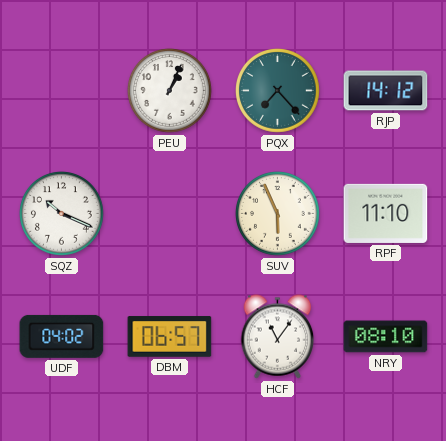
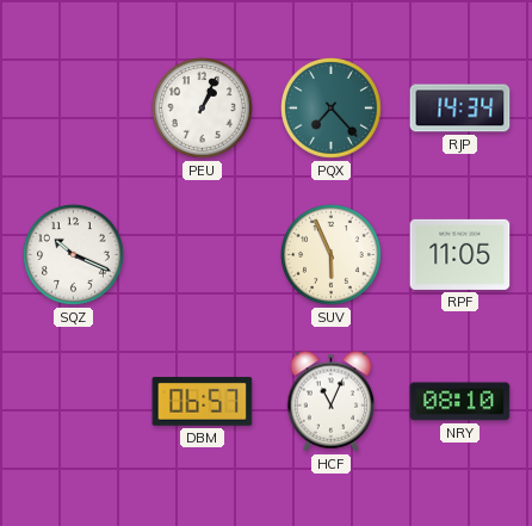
RJP: 14:12 -> 14:34
RPF: 11:10 -> 11:05
UDF: 04:02 -> none
HCF: 11:06 -> 11:04
